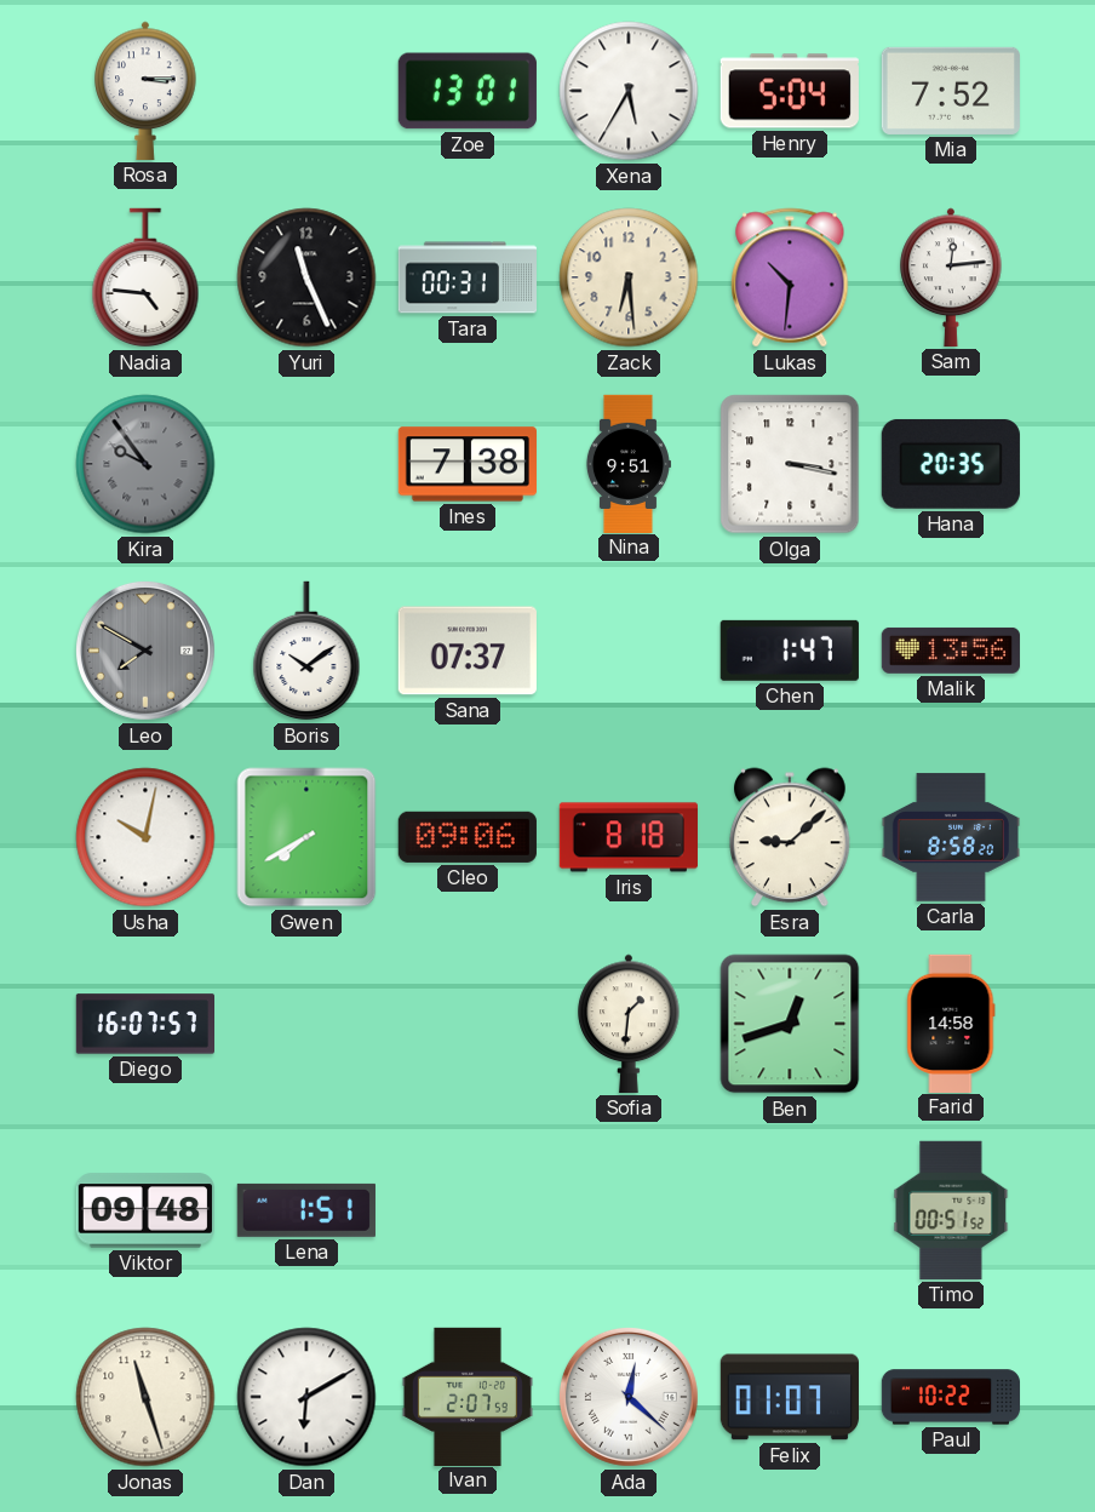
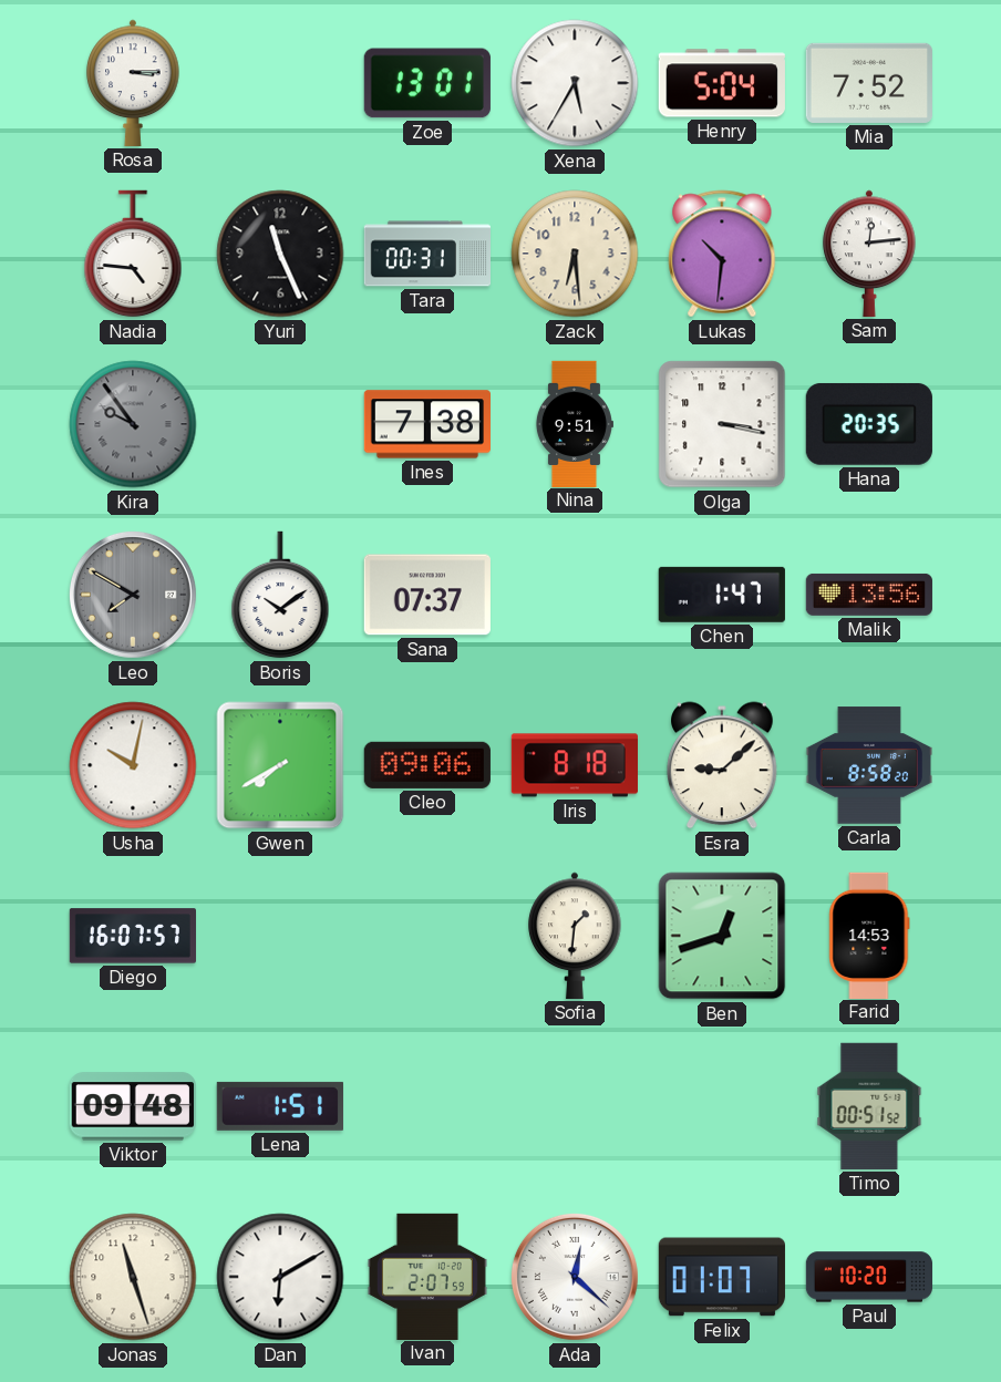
Farid: 14:58 -> 14:53
Paul: 10:22 -> 10:20
